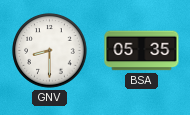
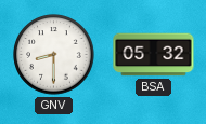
BSA: 05:35 -> 05:32
